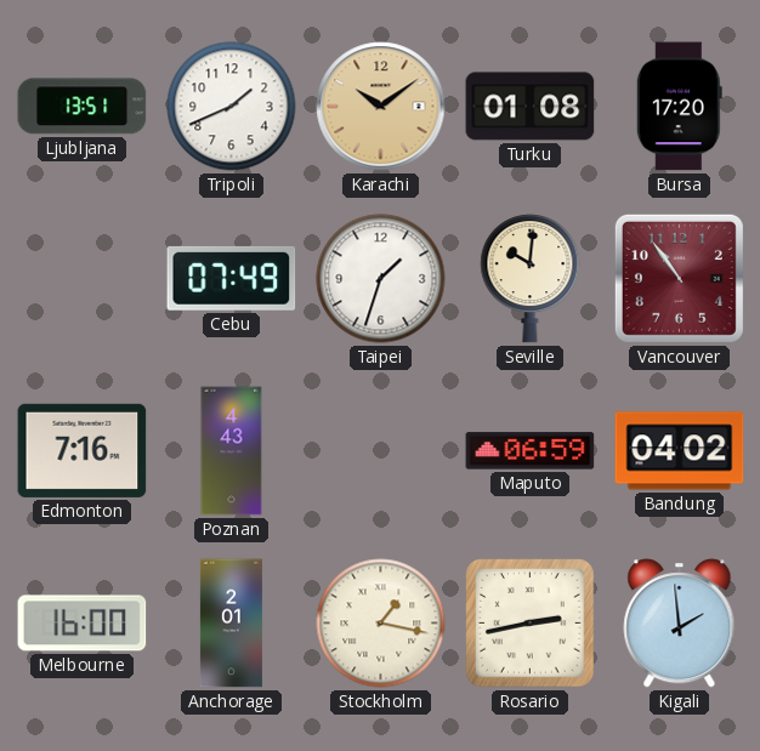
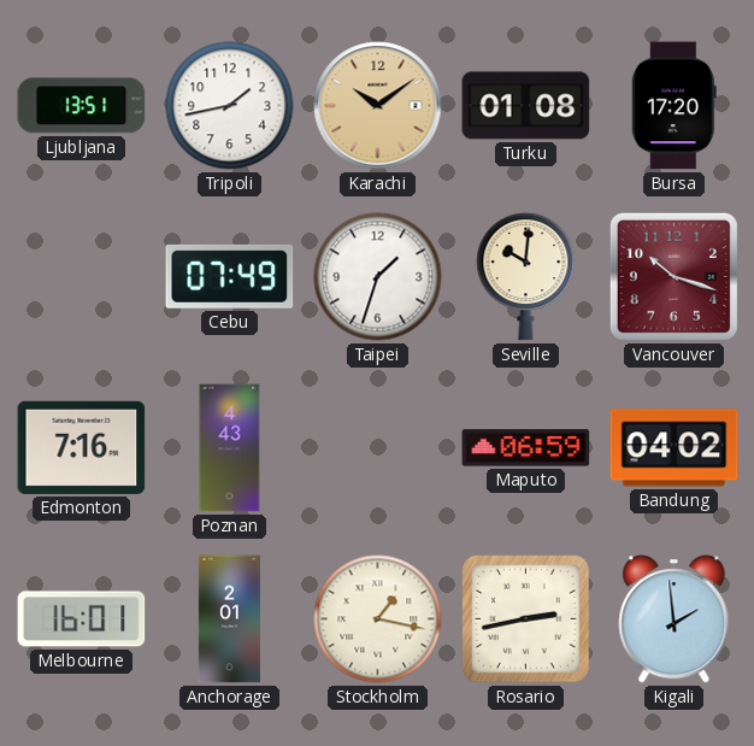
Tripoli: 1:41 -> 1:43
Vancouver: 10:54 -> 10:18
Melbourne: 16:00 -> 16:01
